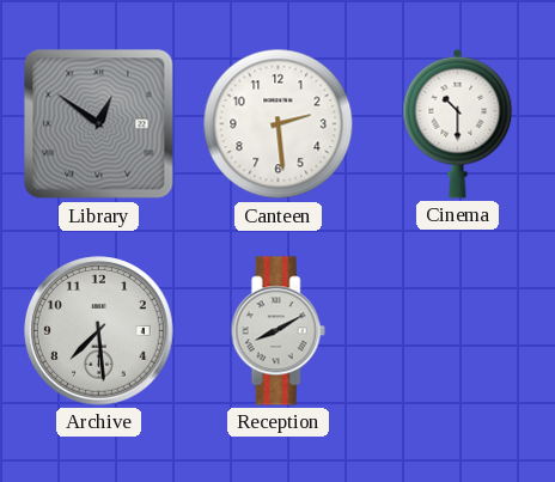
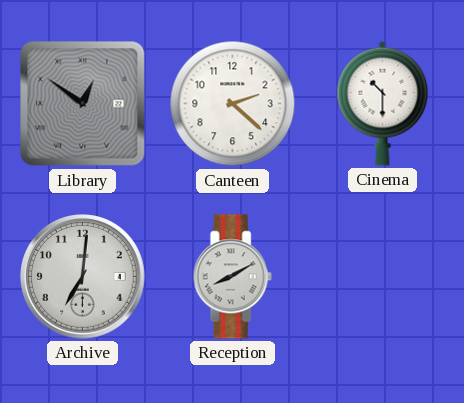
Canteen: 2:29 -> 2:22
Archive: 7:29 -> 7:01
